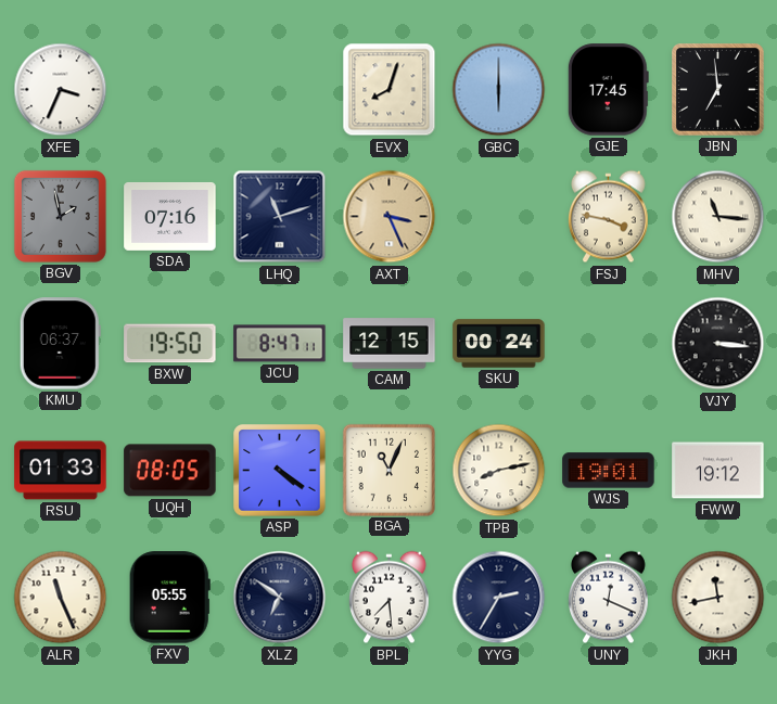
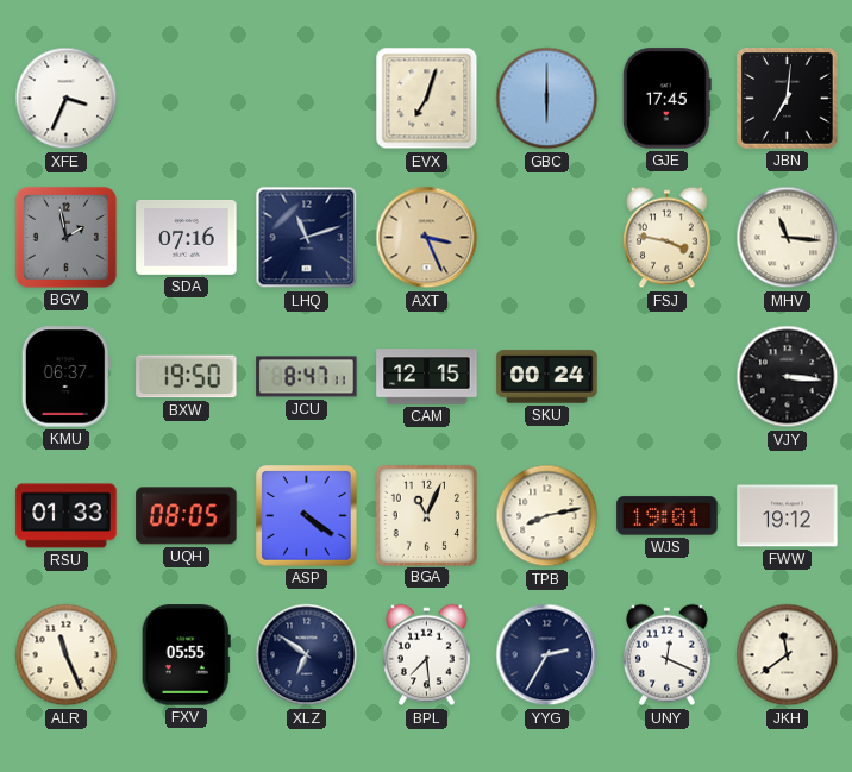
EVX: 8:03 -> 7:03
JBN: 6:59 -> 7:01
JKH: 11:43 -> 11:39
